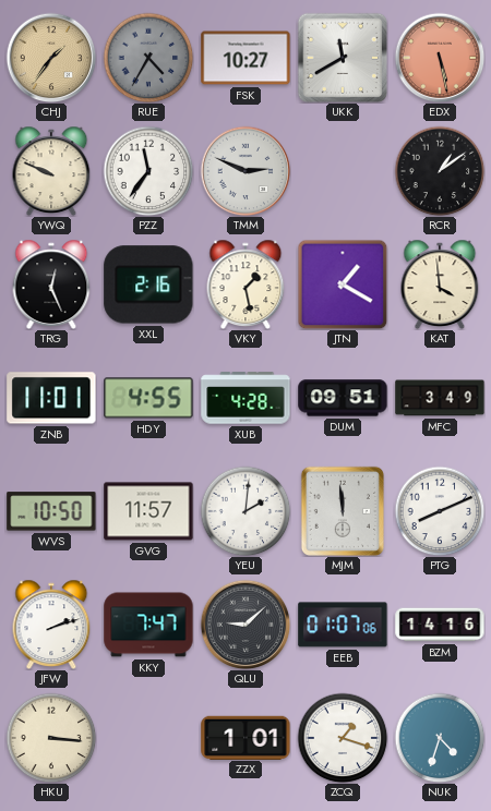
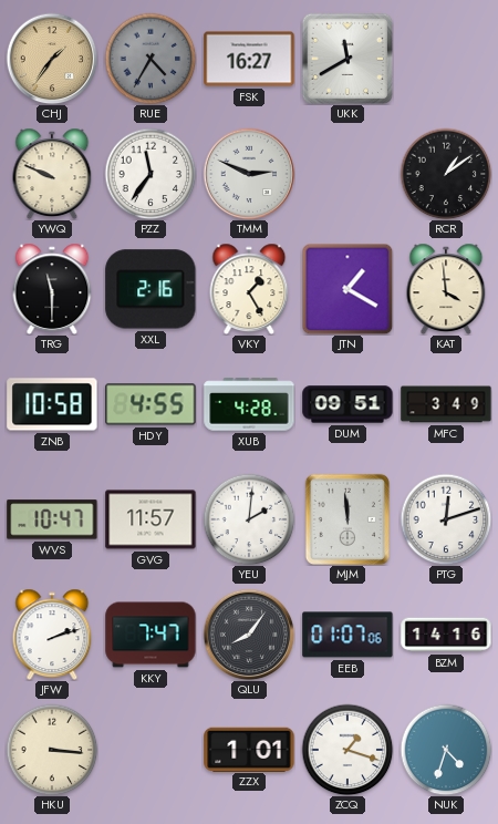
FSK: 10:27 -> 16:27
EDX: 5:28 -> none
TRG: 12:26 -> 11:30
VKY: 1:28 -> 1:25
ZNB: 11:01 -> 10:58
WVS: 10:50 -> 10:47
PTG: 8:11 -> 12:12
QLU: 9:08 -> 8:06
